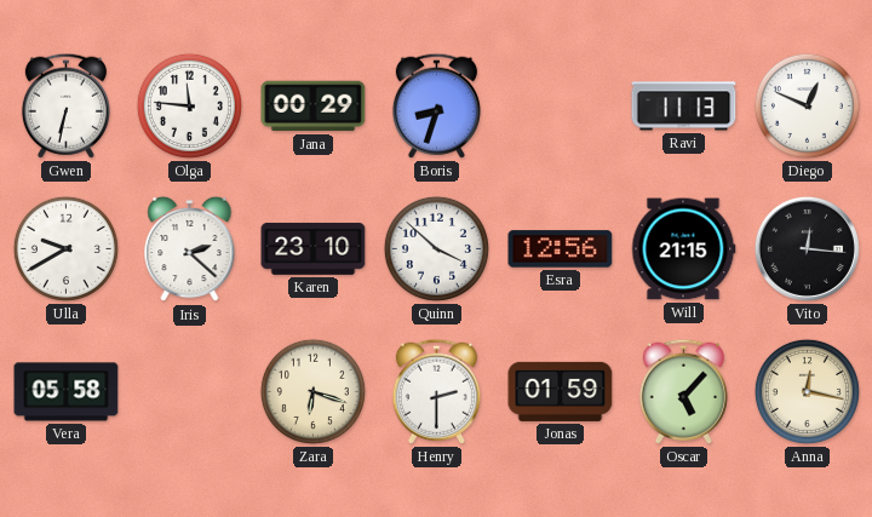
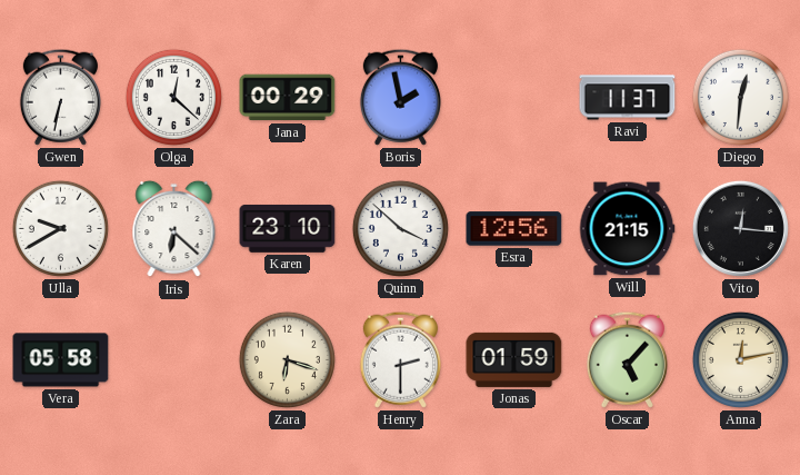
Olga: 11:46 -> 12:22
Boris: 8:33 -> 1:58
Ravi: 11:13 -> 11:37
Diego: 12:49 -> 12:31
Iris: 2:22 -> 6:22
Anna: 12:17 -> 12:13
